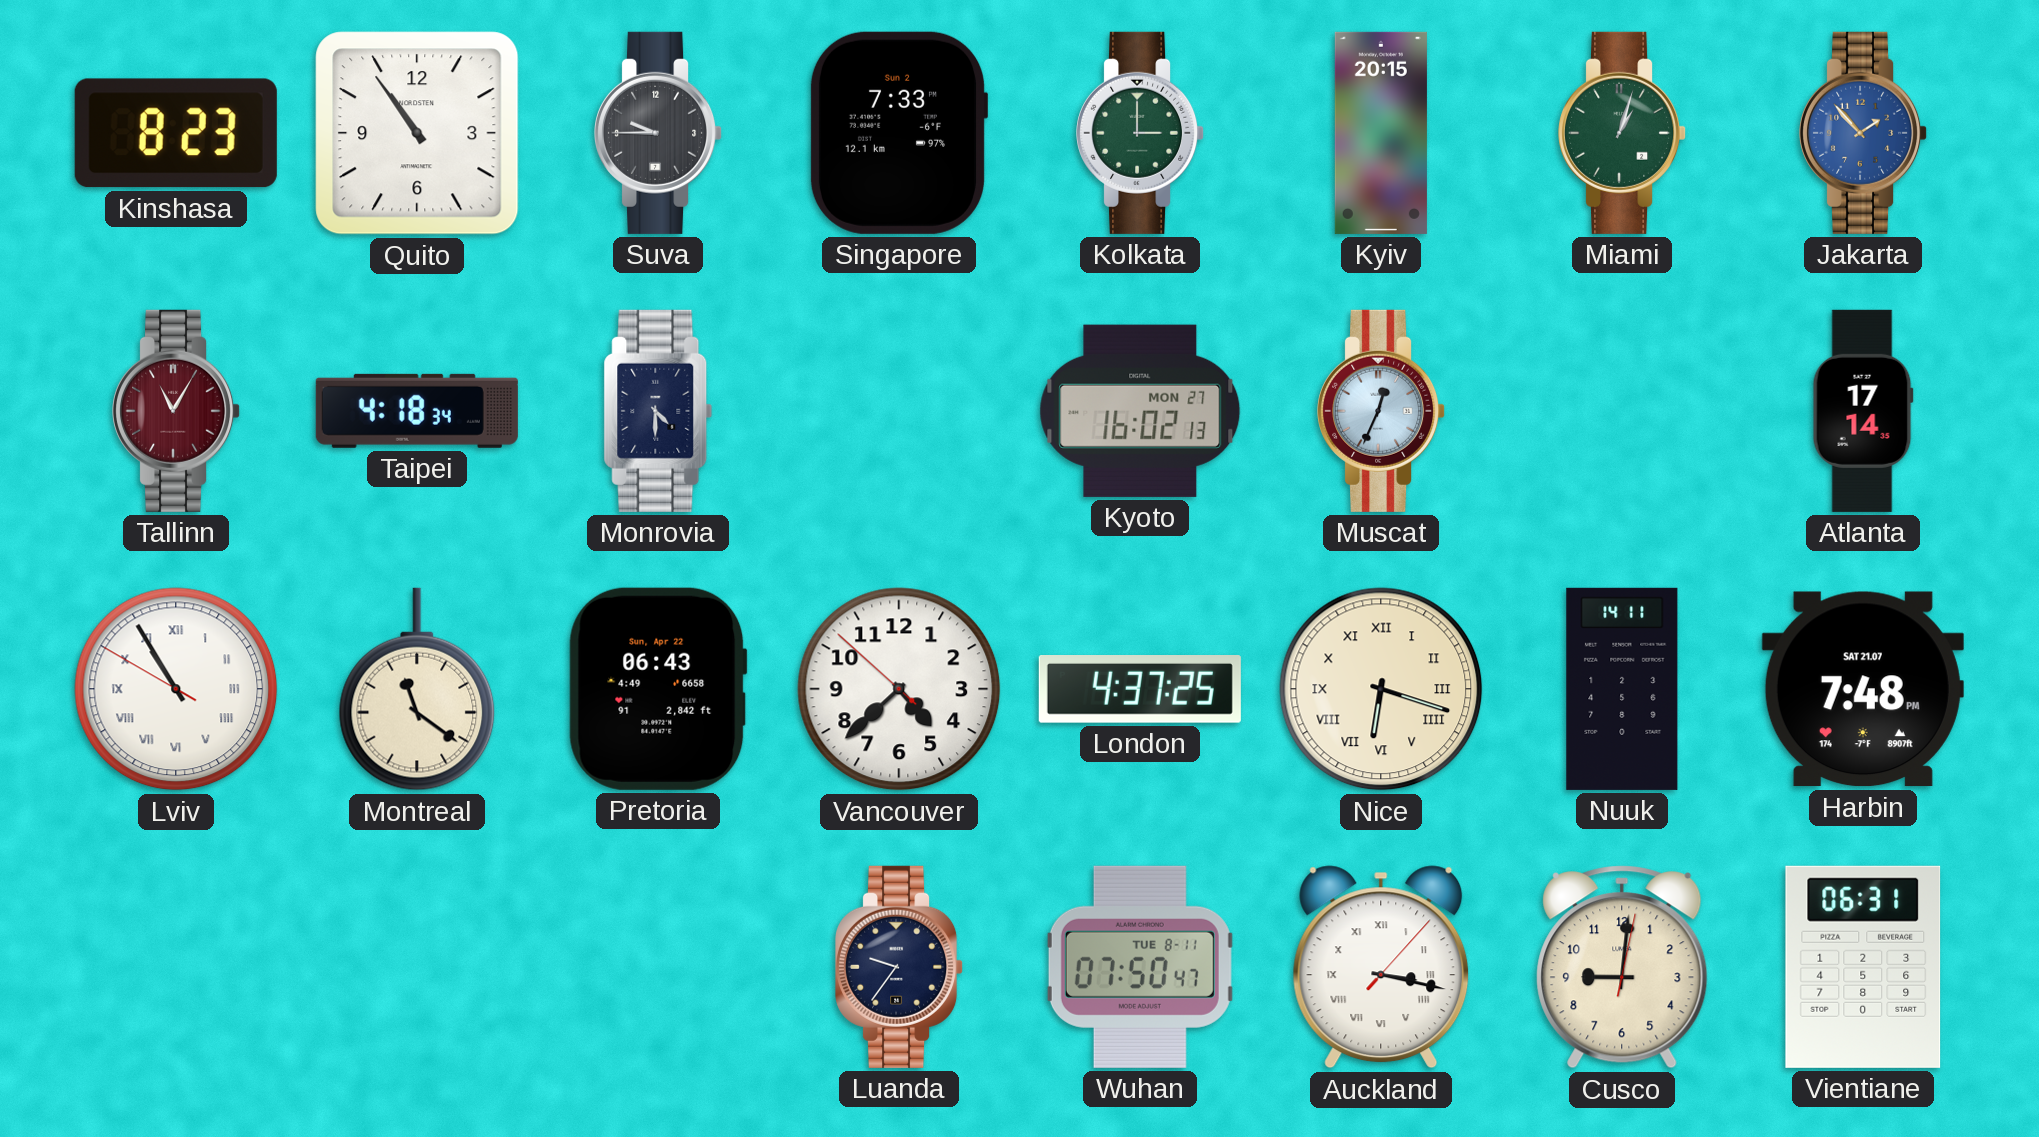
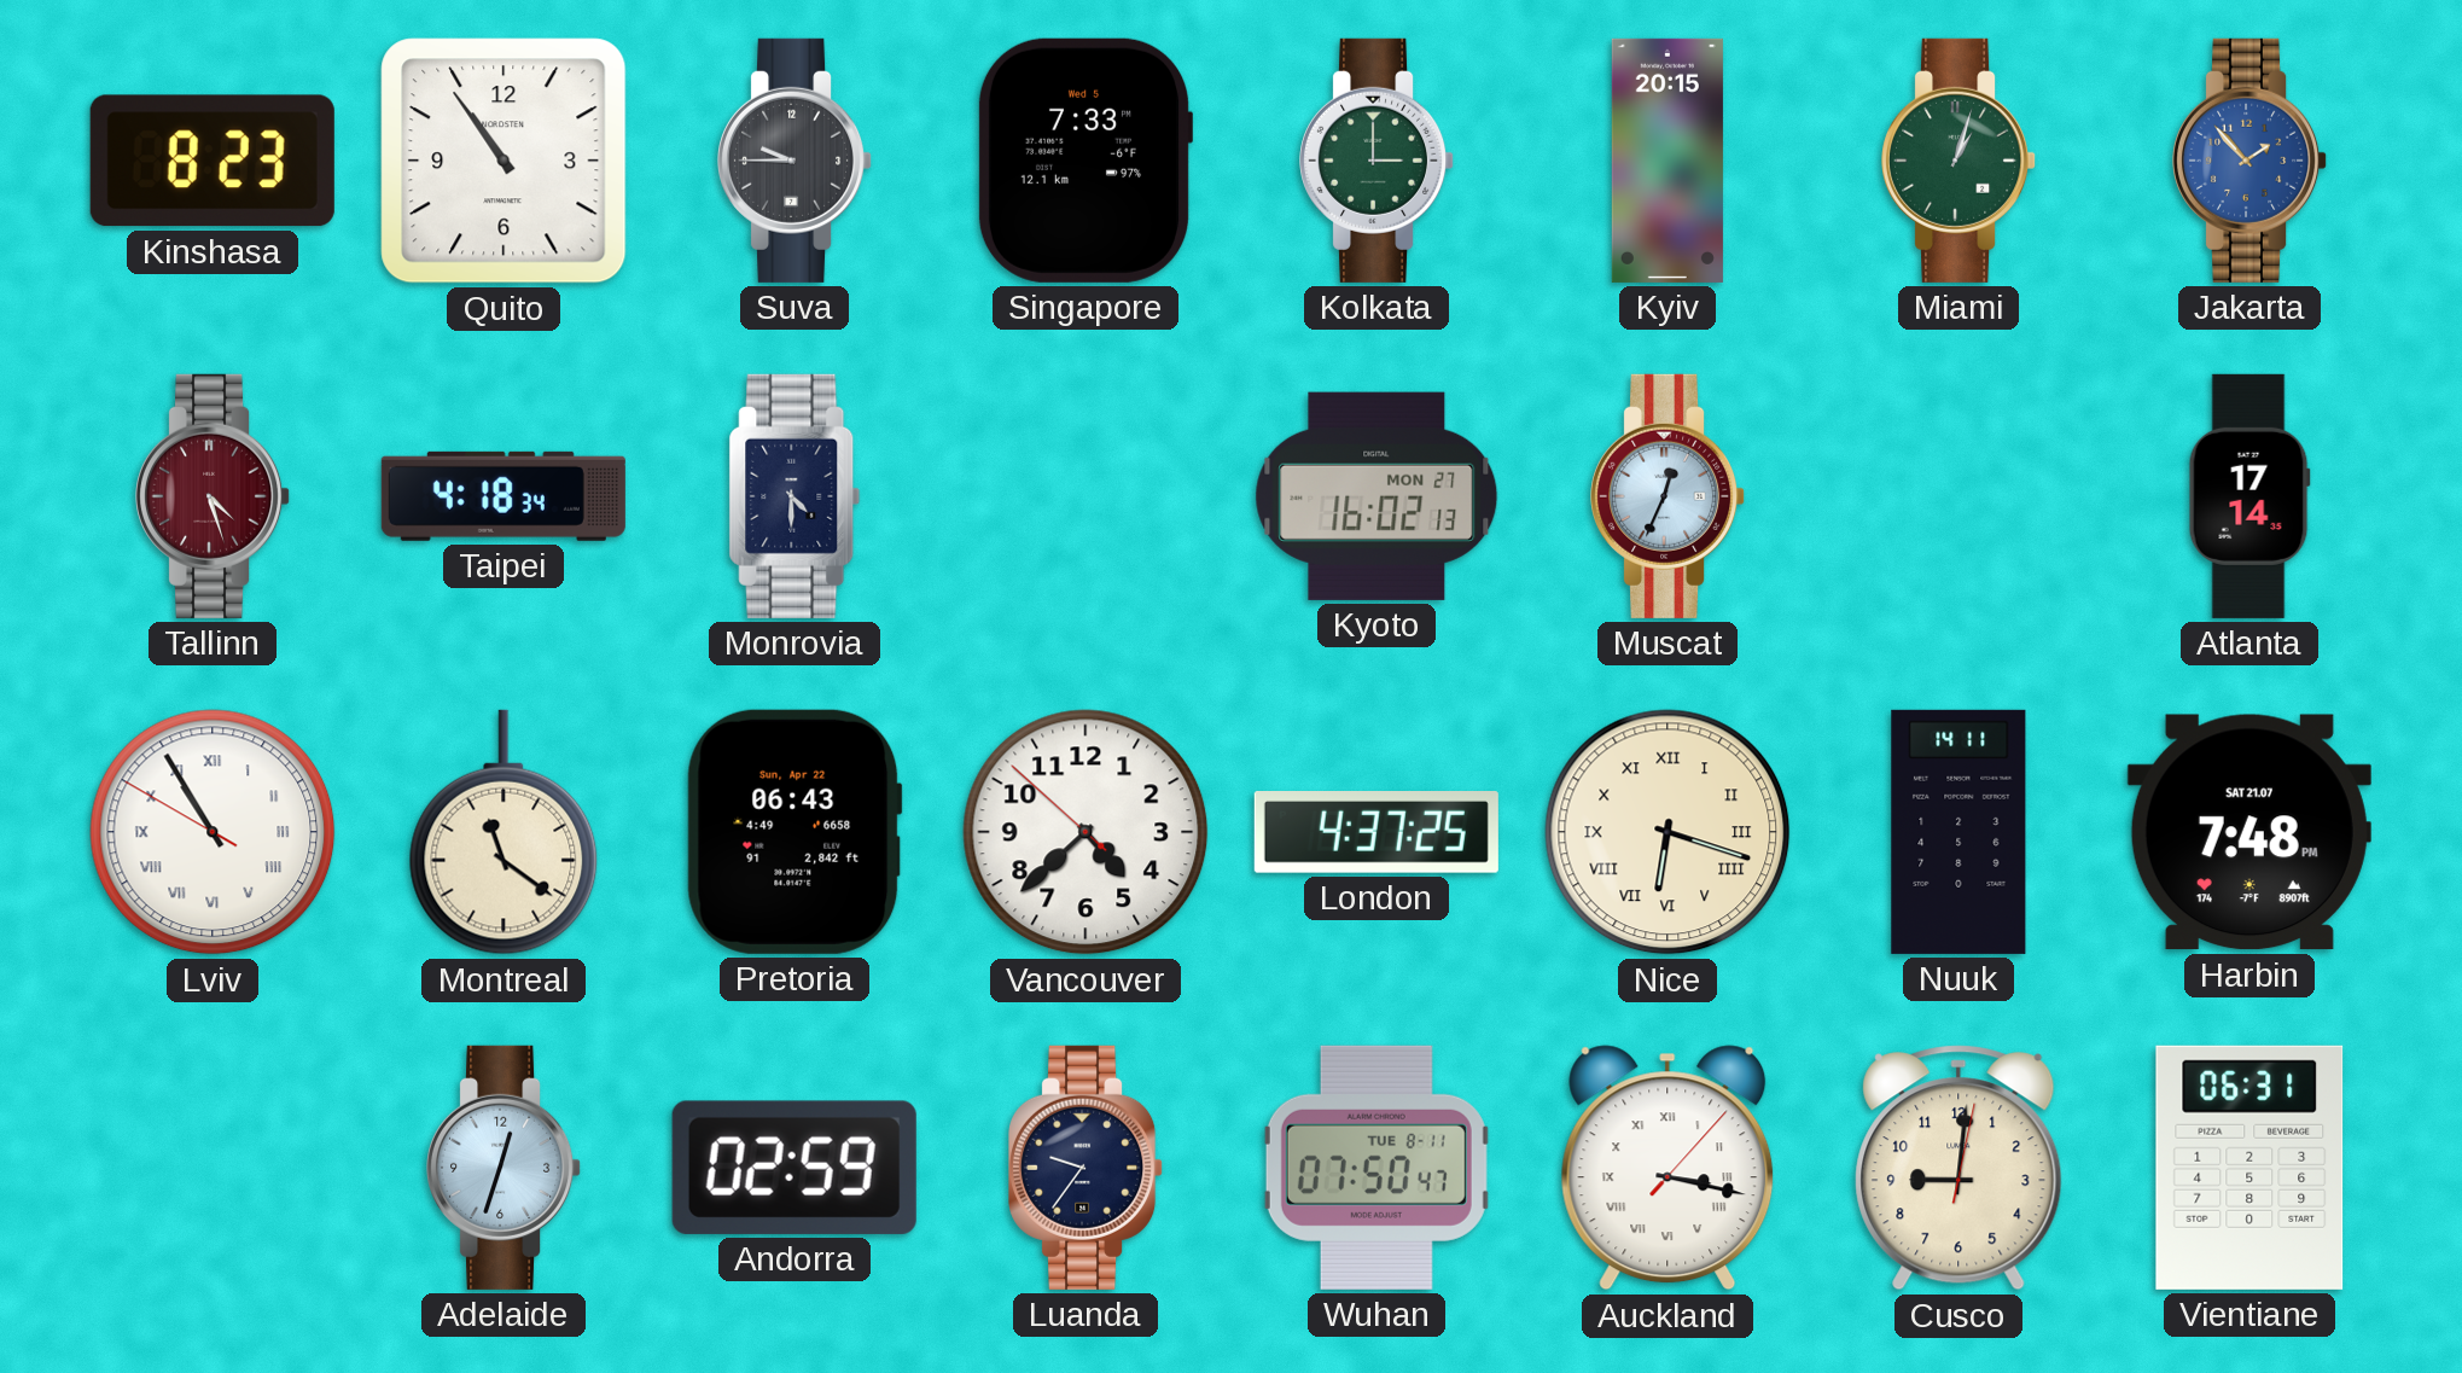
Singapore date: Sun 2 -> Wed 5
Tallinn: 11:05 -> 4:27
Adelaide: none -> 12:33
Andorra: none -> 02:59
